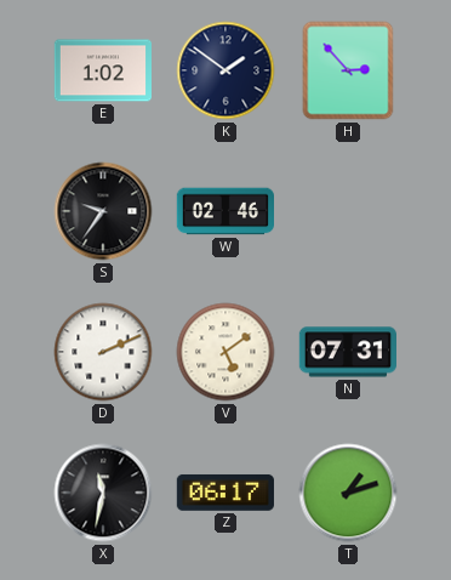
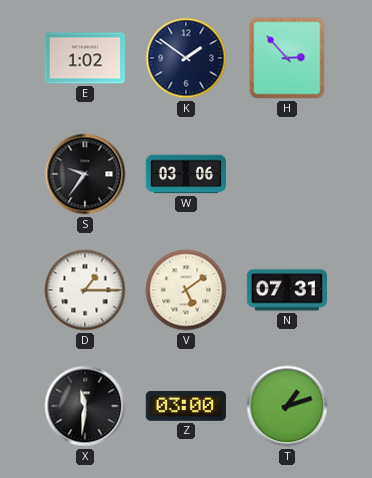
W: 02:46 -> 03:06
D: 2:11 -> 1:15
X: 11:32 -> 11:31
Z: 06:17 -> 03:00
